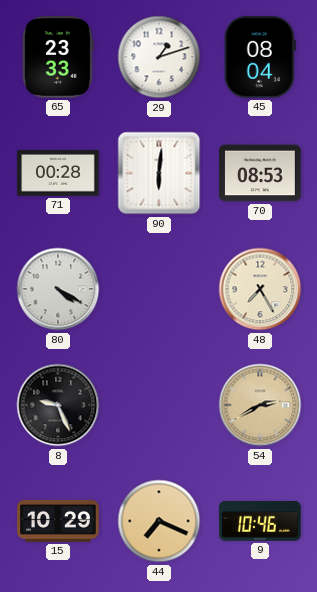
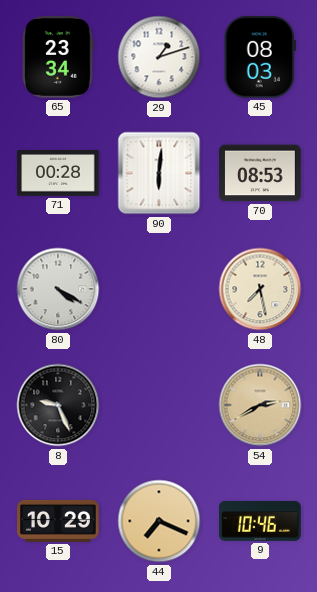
65: 23:33 -> 23:34
45: 08:04 -> 08:03
48: 7:25 -> 7:28
